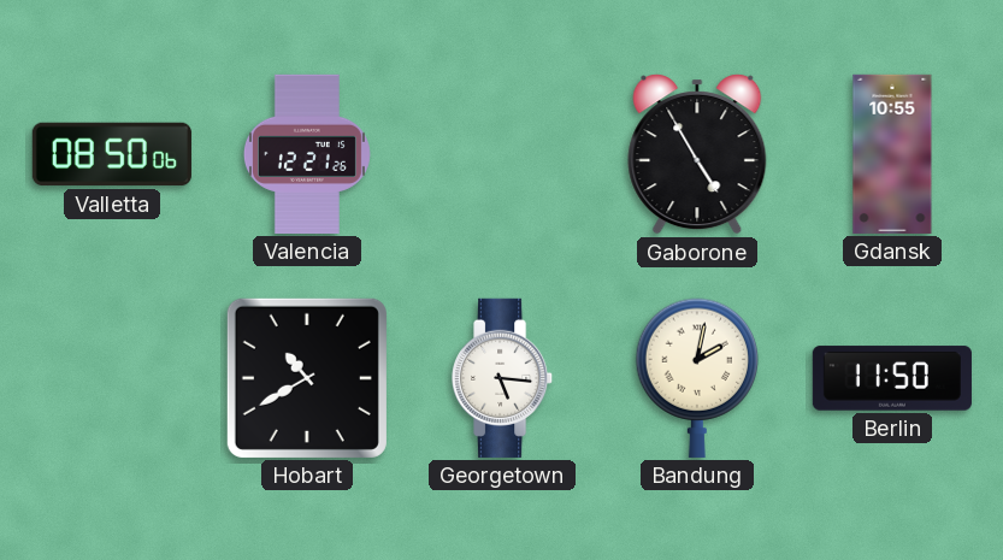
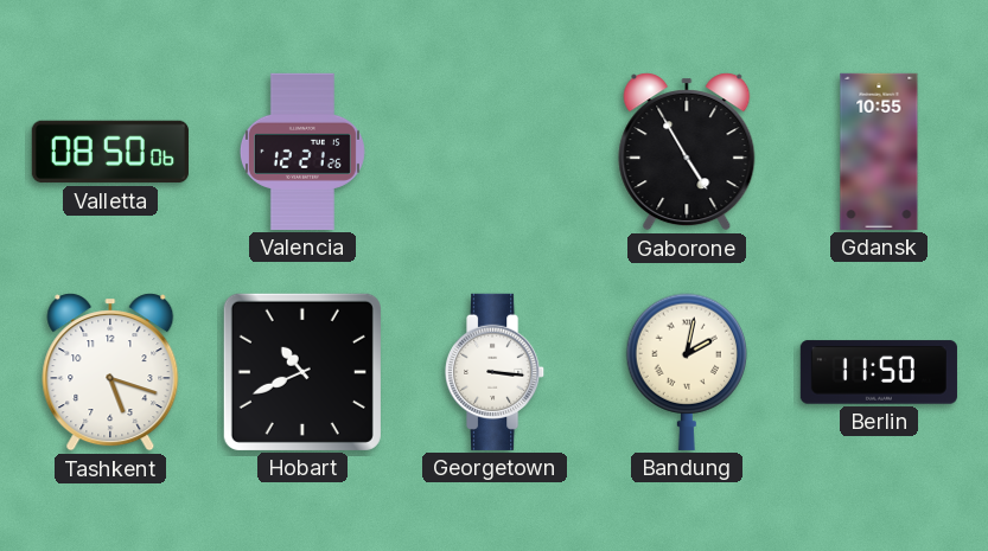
Tashkent: none -> 5:18
Hobart: 10:40 -> 10:41
Georgetown: 5:16 -> 3:16
